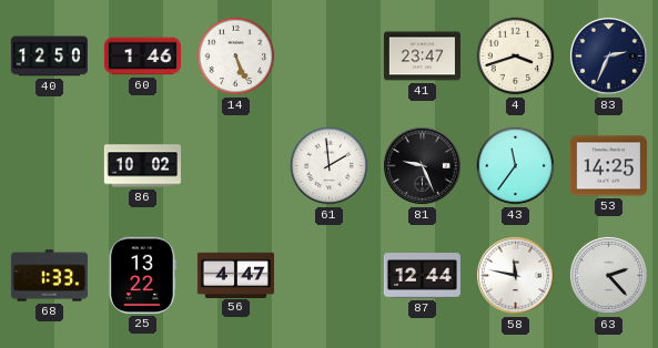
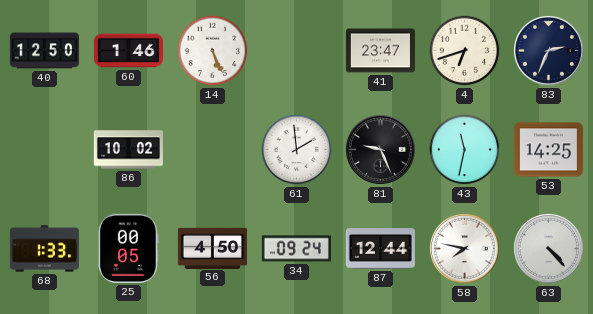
4: 3:42 -> 6:42
43: 11:36 -> 11:32
25: 13:22 -> 00:05
56: 4:47 -> 4:50
34: none -> 09:24
58: 11:47 -> 7:47
63: 2:23 -> 4:23
